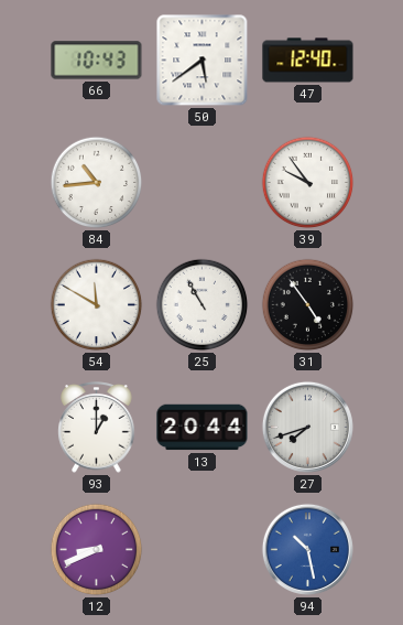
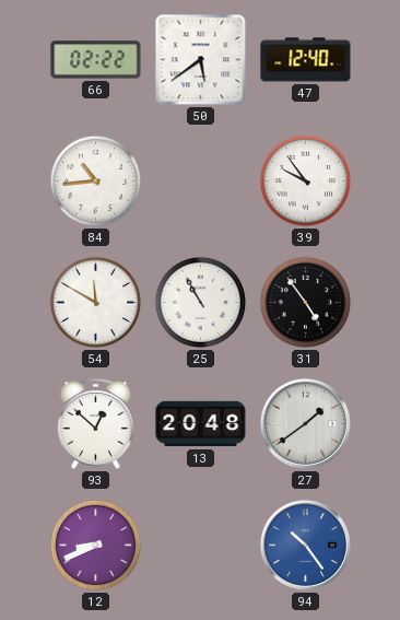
66: 10:43 -> 02:22
93: 1:00 -> 12:52
13: 20:44 -> 20:48
27: 7:42 -> 1:39
94: 10:28 -> 10:24
